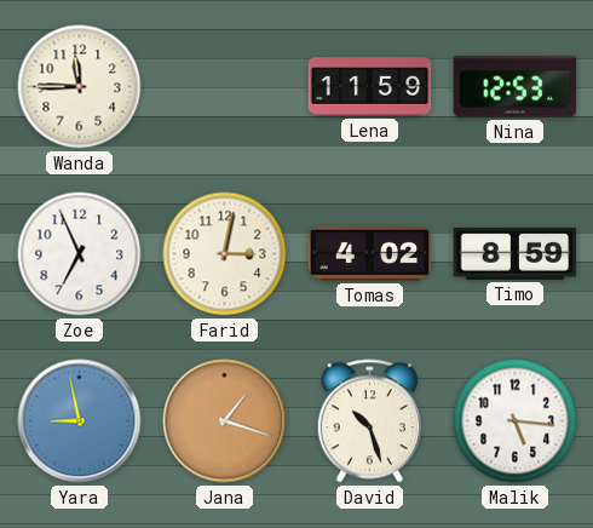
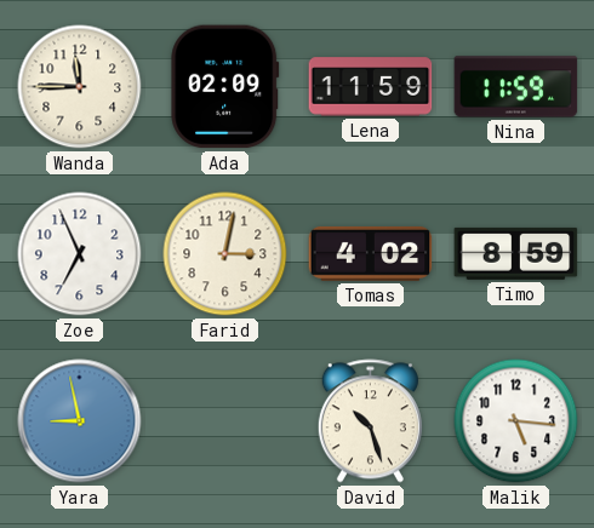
Ada: none -> 02:09
Nina: 12:53 -> 11:59
Jana: 1:18 -> none
